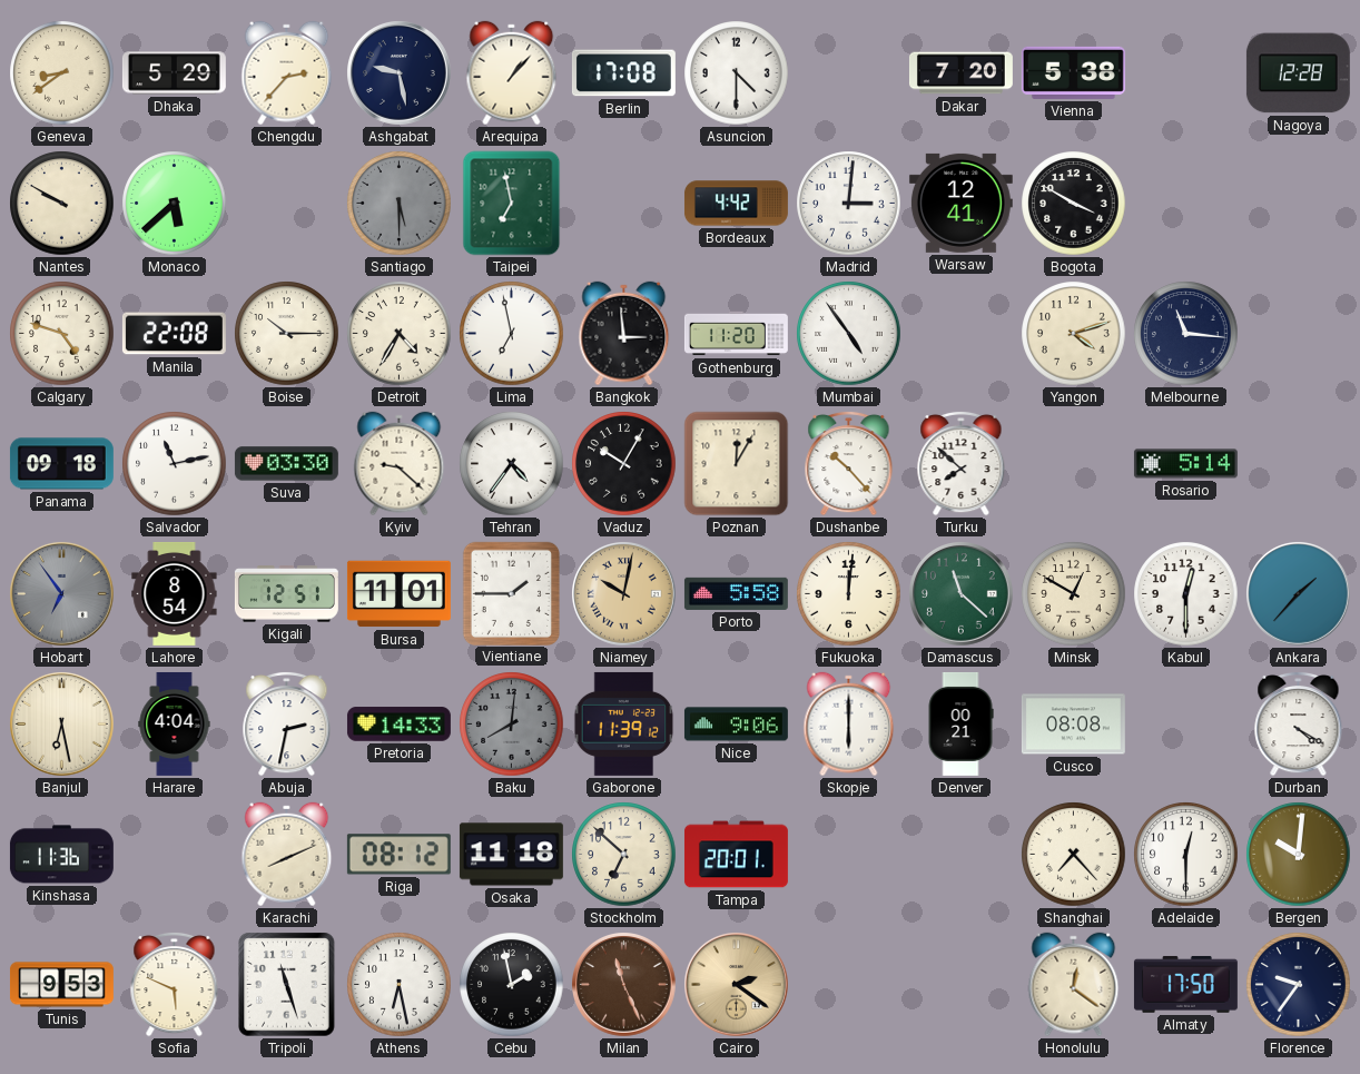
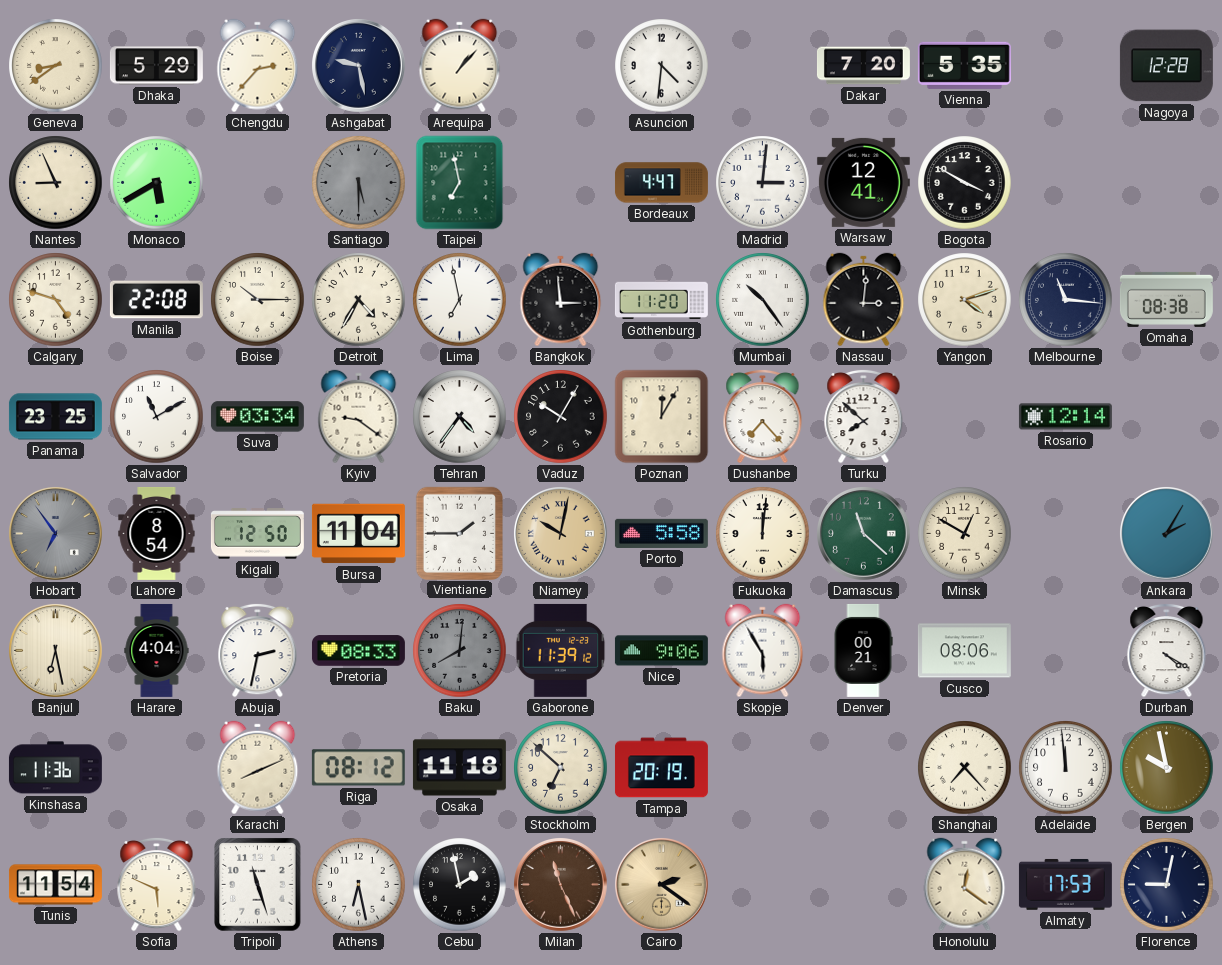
Berlin: 17:08 -> none
Asuncion: 4:30 -> 4:31
Vienna: 5:38 -> 5:35
Nantes: 9:50 -> 8:56
Monaco: 5:38 -> 5:40
Bordeaux: 4:42 -> 4:47
Mumbai: 4:54 -> 10:24
Nassau: none -> 3:01
Omaha: none -> 08:38
Panama: 09:18 -> 23:25
Salvador: 11:13 -> 11:10
Suva: 03:30 -> 03:34
Kyiv: 9:22 -> 9:21
Dushanbe: 10:23 -> 7:23
Rosario: 5:14 -> 12:14
Kigali: 12:51 -> 12:50
Bursa: 11:01 -> 11:04
Kabul: 12:30 -> none
Ankara: 1:37 -> 2:05
Pretoria: 14:33 -> 08:33
Skopje: 6:00 -> 5:55
Cusco: 08:08 -> 08:06
Tampa: 20:01 -> 20:19
Adelaide: 12:30 -> 11:59
Bergen: 10:01 -> 9:58
Tunis: 9:53 -> 11:54
Almaty: 17:50 -> 17:53
Florence: 9:36 -> 9:02
